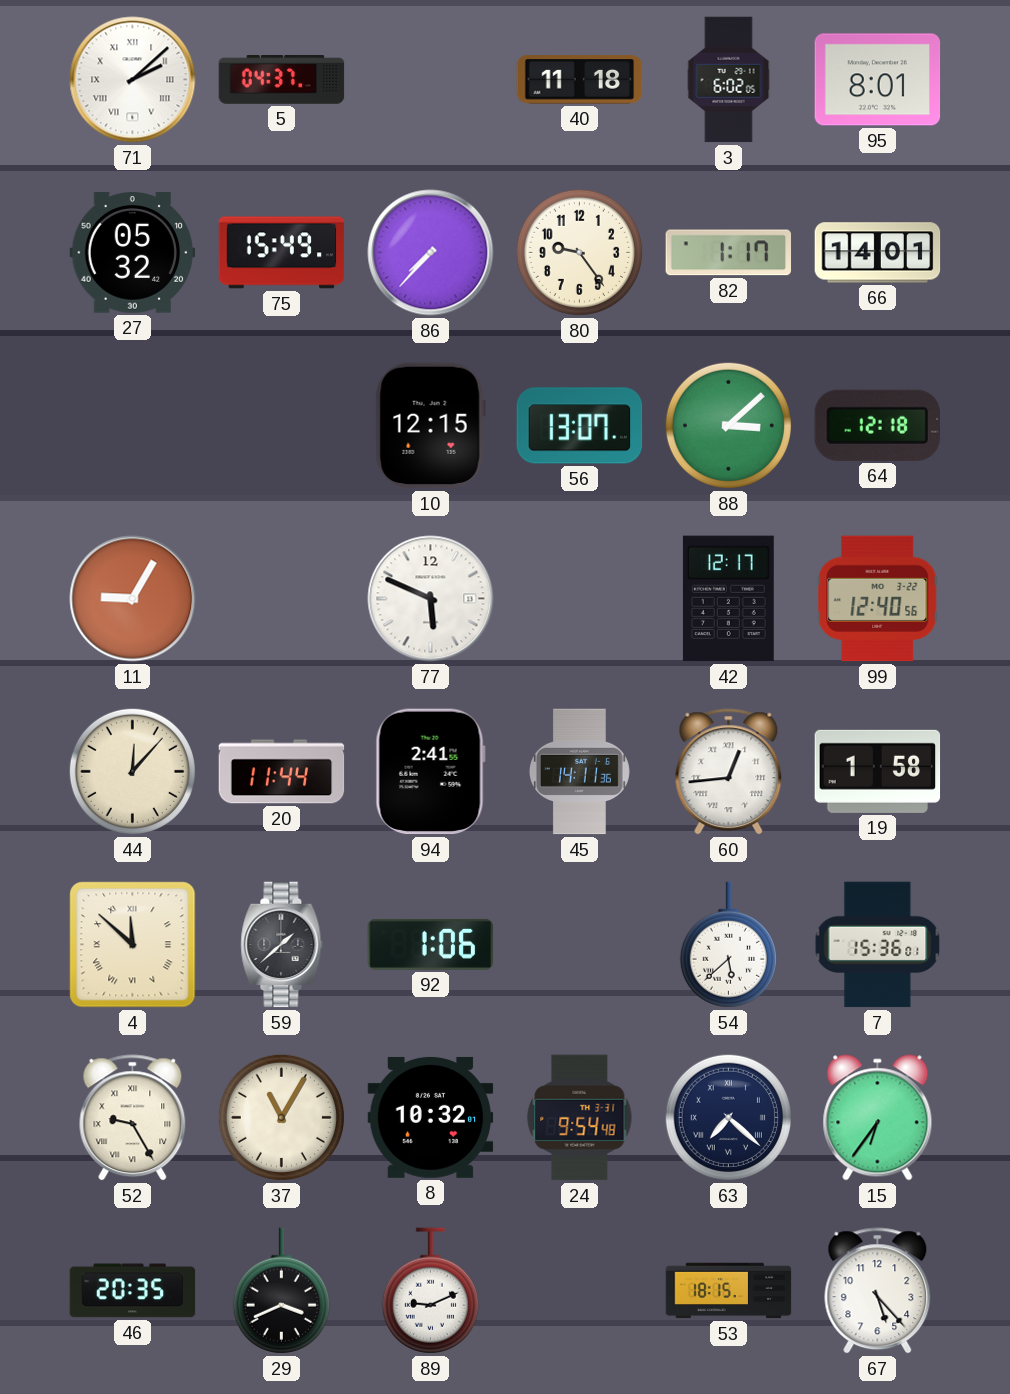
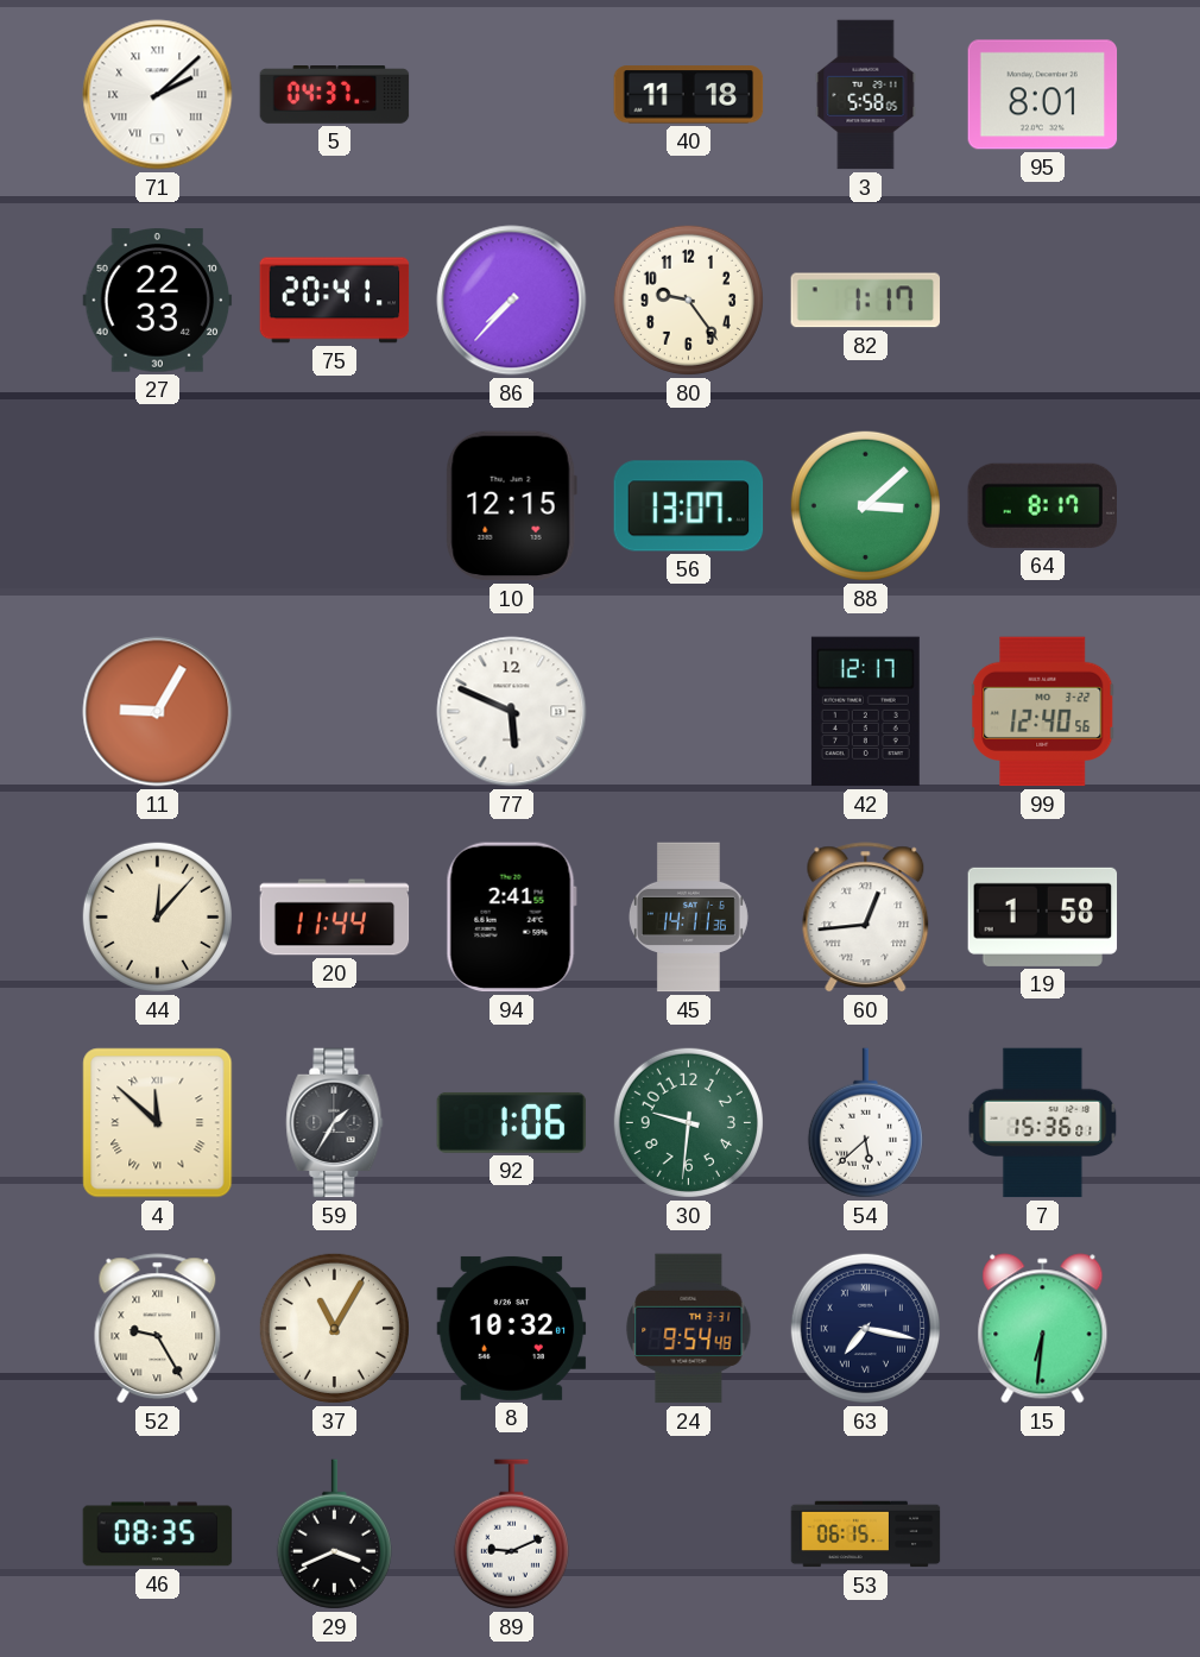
3: 6:02 -> 5:58
27: 05:32 -> 22:33
75: 15:49 -> 20:41
66: 14:01 -> none
64: 12:18 -> 8:17
59: 1:38 -> 1:35
30: none -> 9:31
63: 7:22 -> 7:17
15: 6:36 -> 6:31
46: 20:35 -> 08:35
53: 18:15 -> 06:15
67: 5:23 -> none
